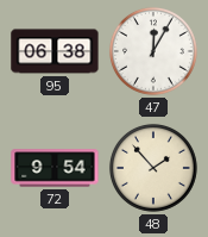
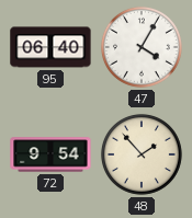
95: 06:38 -> 06:40
47: 12:05 -> 4:05
